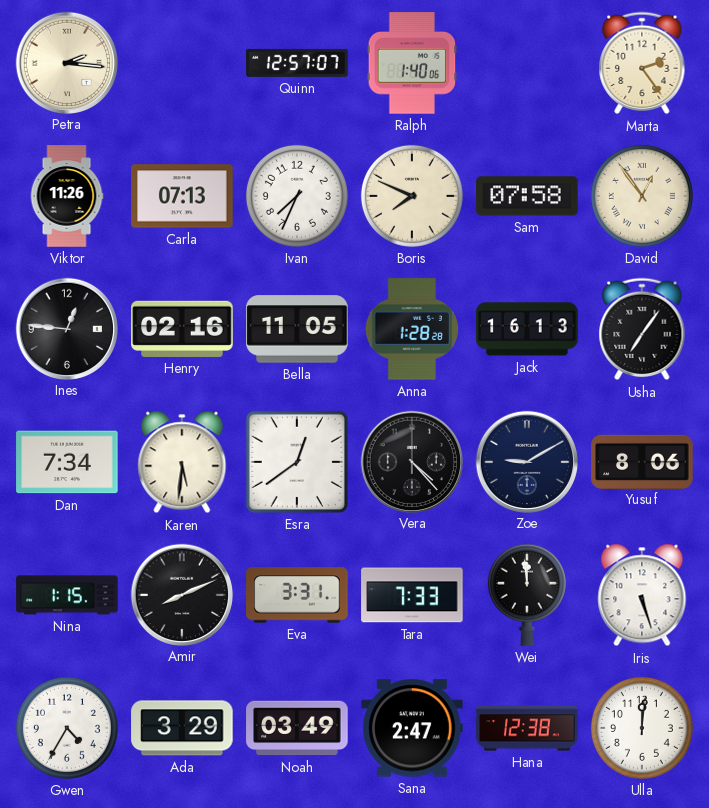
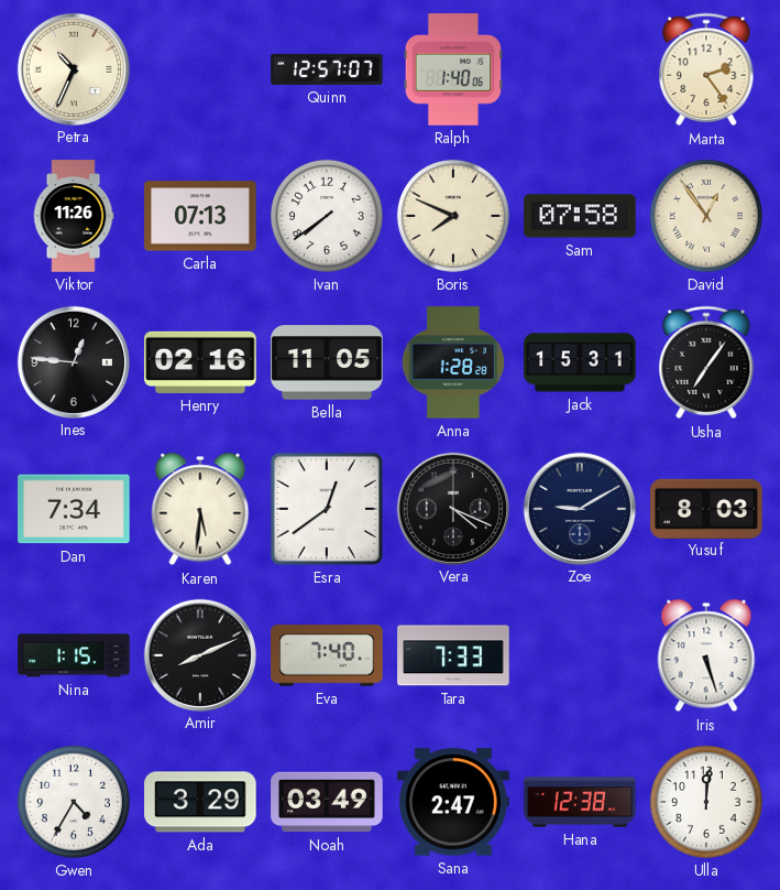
Petra: 2:16 -> 10:34
Ivan: 7:34 -> 7:39
Jack: 16:13 -> 15:31
Vera: 4:23 -> 4:19
Yusuf: 8:06 -> 8:03
Eva: 3:31 -> 7:40
Wei: 11:59 -> none
